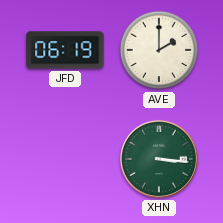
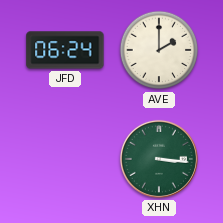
JFD: 06:19 -> 06:24
